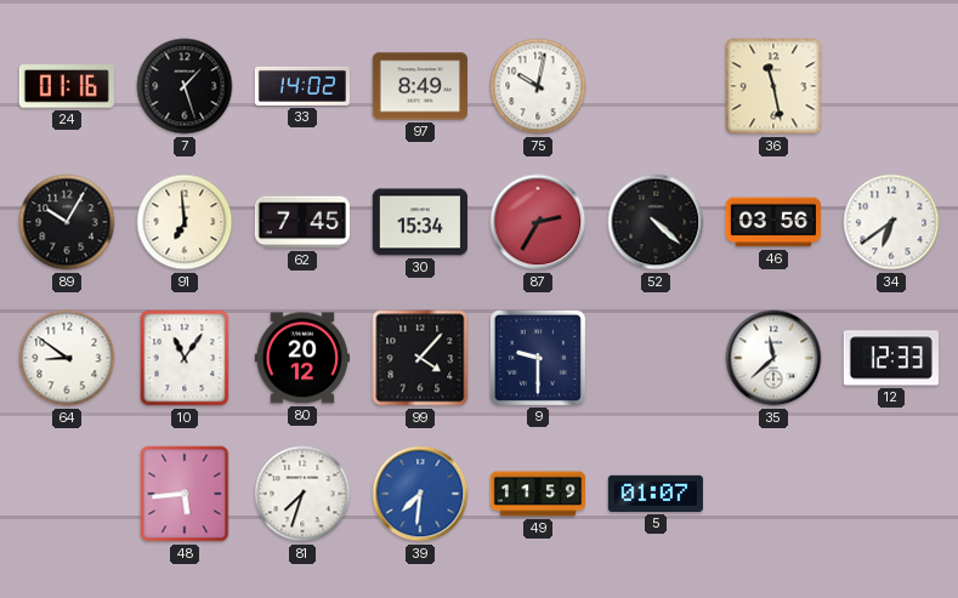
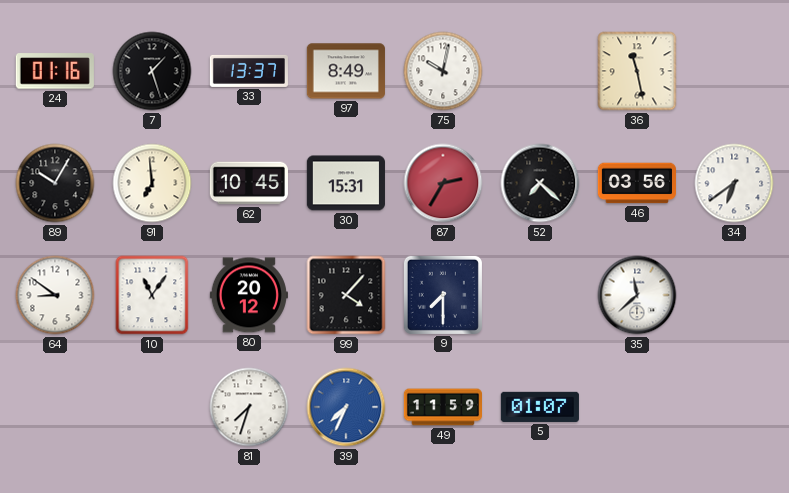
33: 14:02 -> 13:37
62: 7:45 -> 10:45
30: 15:34 -> 15:31
52: 4:22 -> 7:22
9: 9:30 -> 7:30
12: 12:33 -> none
48: 5:44 -> none
39: 7:31 -> 7:34
